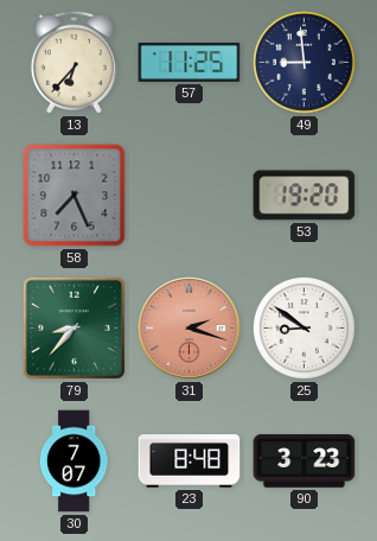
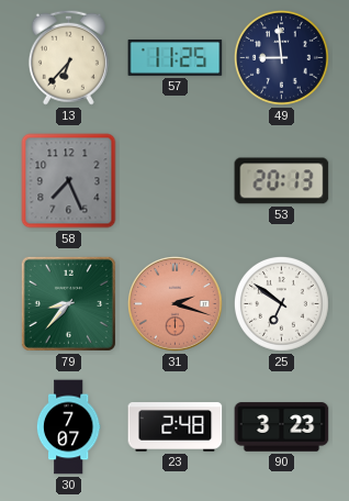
53: 19:20 -> 20:13
25: 8:51 -> 6:51
23: 8:48 -> 2:48
